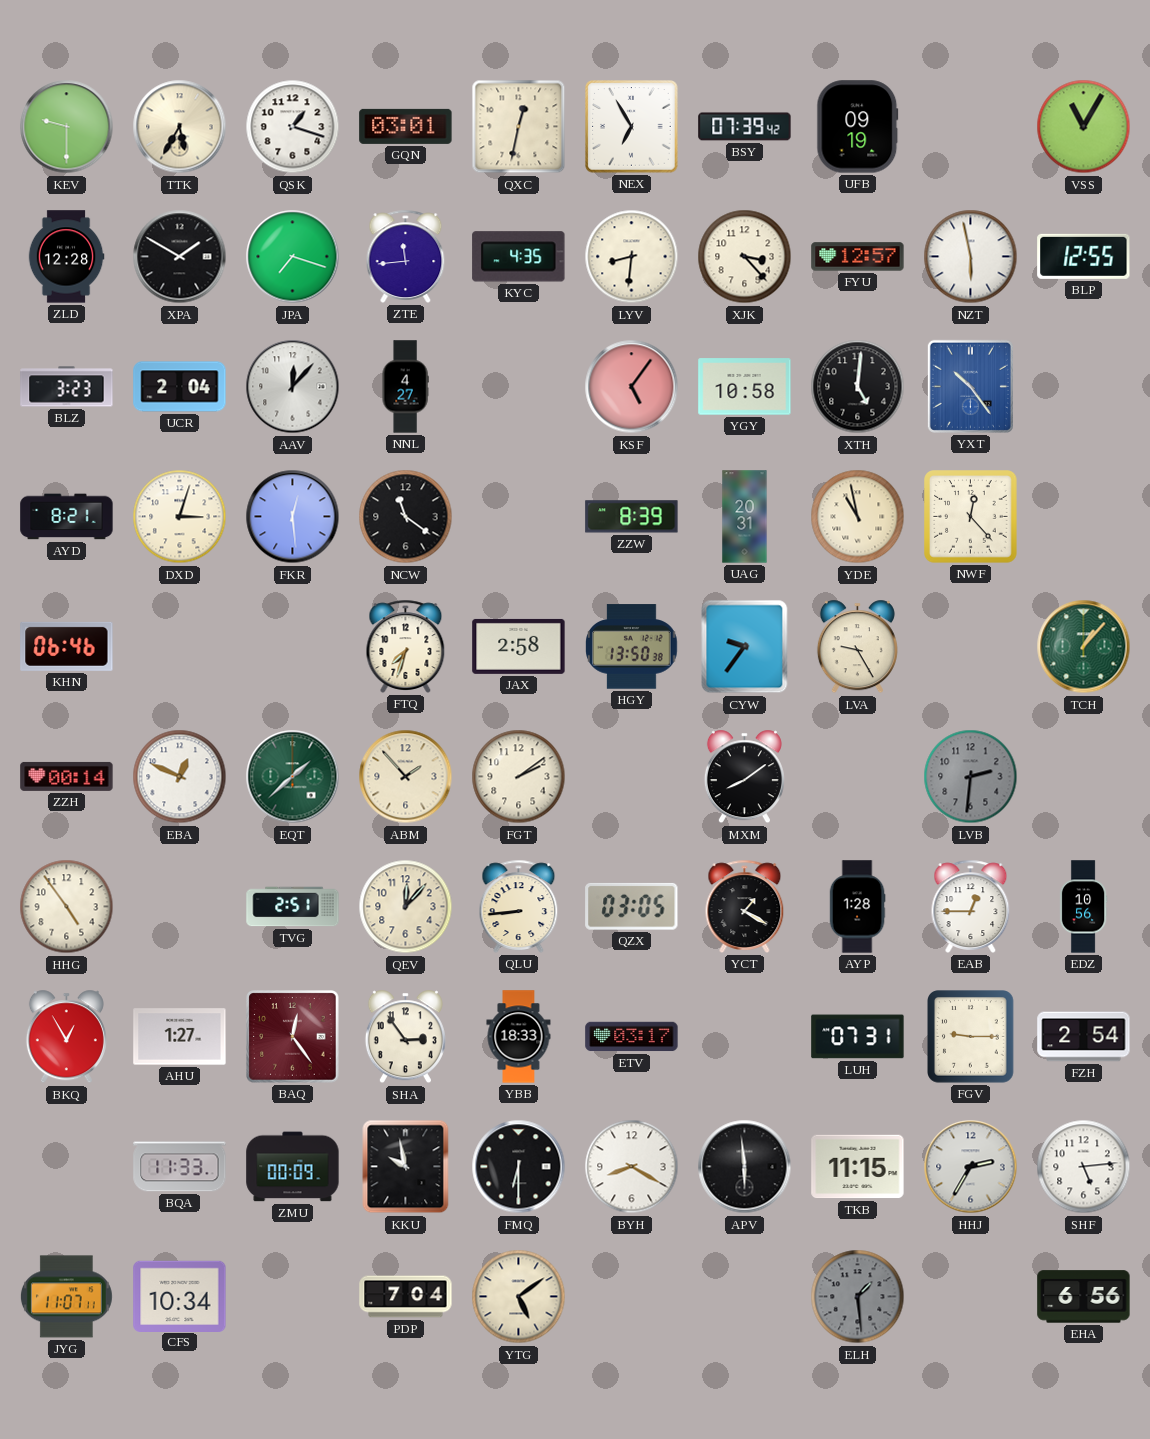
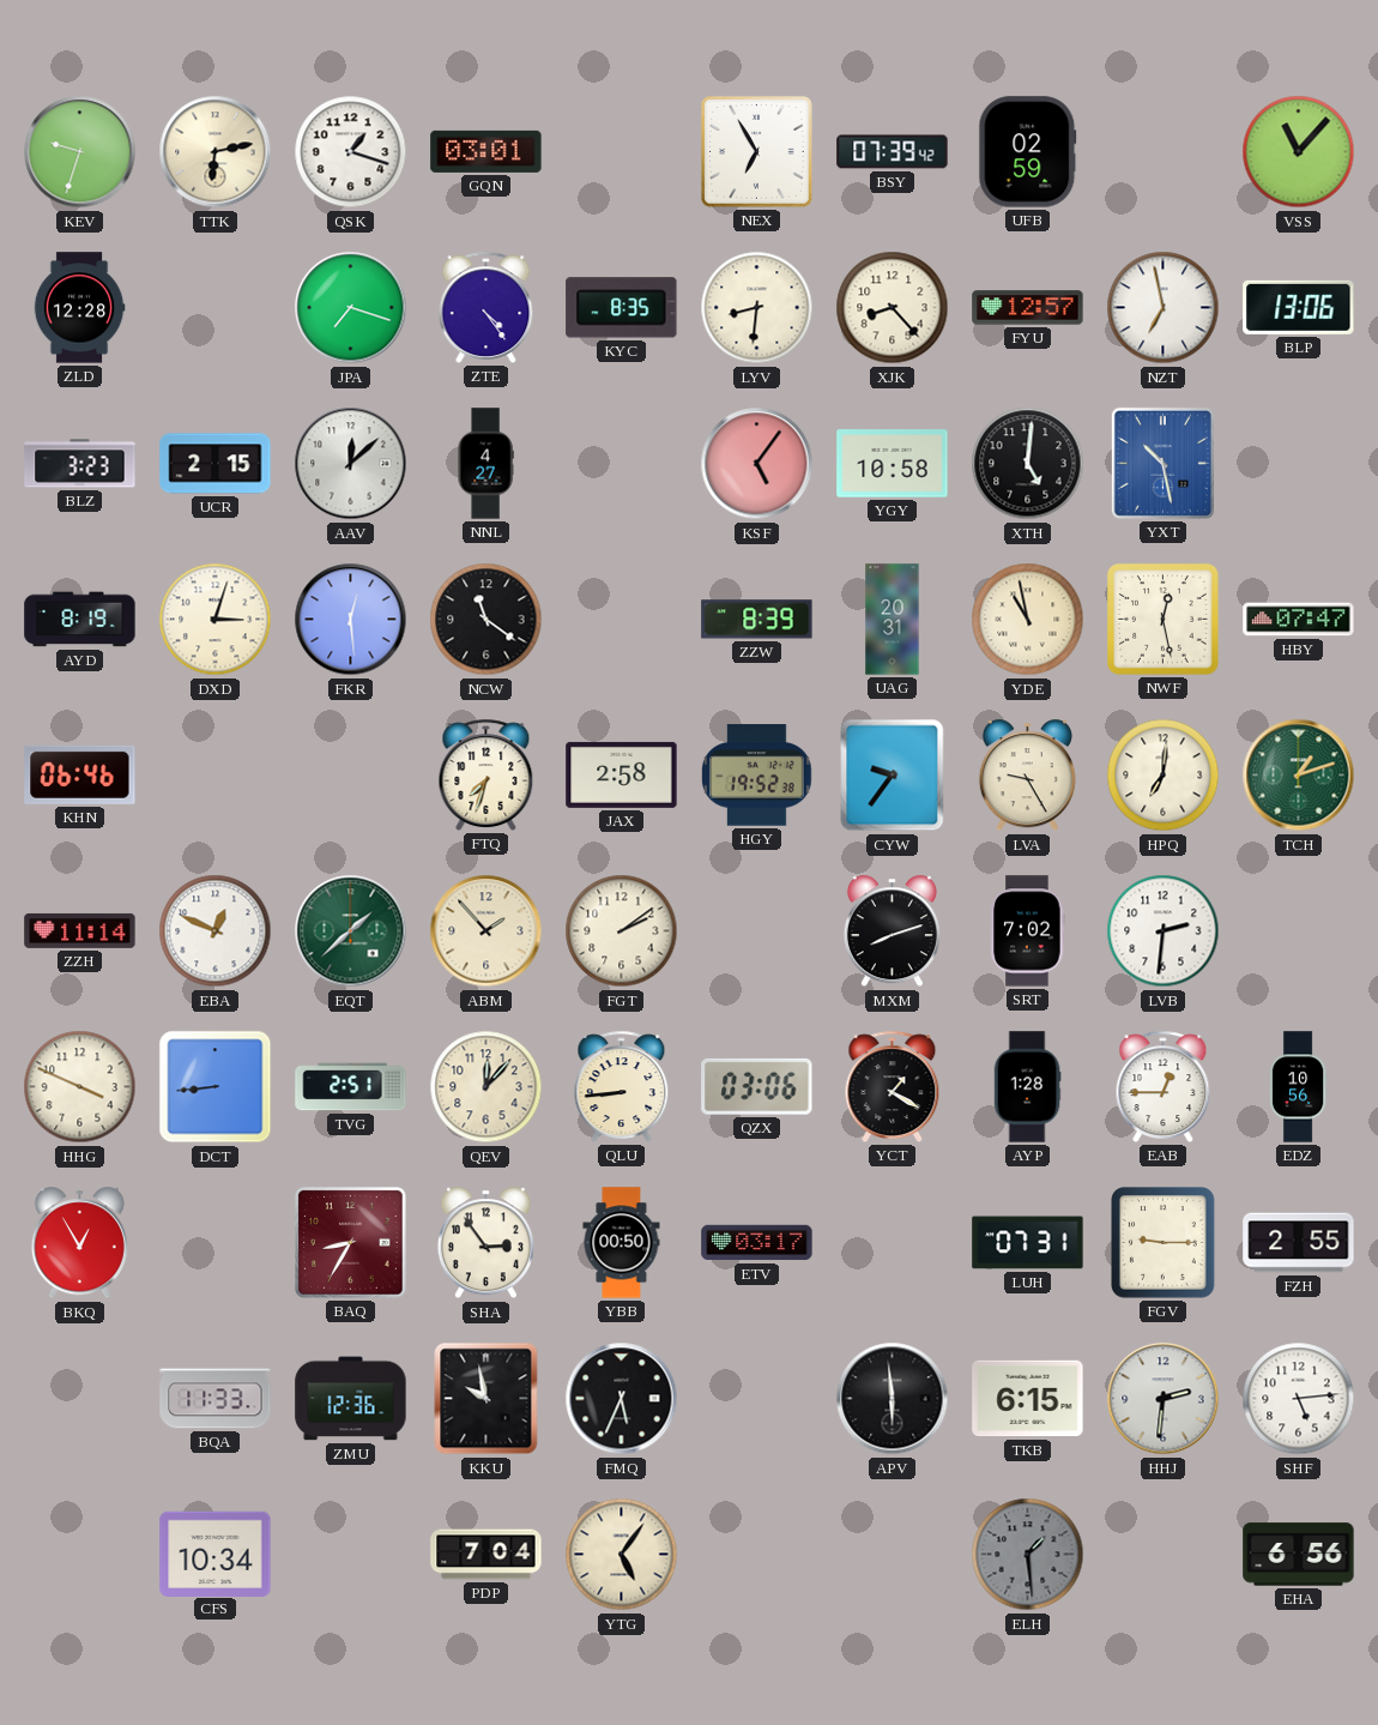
KEV: 9:30 -> 9:33
TTK: 5:35 -> 6:13
QXC: 12:32 -> none
UFB: 09:19 -> 02:59
VSS: 11:05 -> 11:07
XPA: 1:50 -> none
ZTE: 11:44 -> 4:24
KYC: 4:35 -> 8:35
XJK: 3:23 -> 8:23
NZT: 5:58 -> 6:58
BLP: 12:55 -> 13:06
UCR: 2:04 -> 2:15
AAV: 12:07 -> 12:08
YXT: 10:24 -> 10:28
AYD: 8:21 -> 8:19
NWF: 12:23 -> 12:28
HBY: none -> 07:47
HGY: 13:50 -> 19:52
HPQ: none -> 7:01
TCH: 1:07 -> 1:12
ZZH: 00:14 -> 11:14
MXM: 8:09 -> 8:12
SRT: none -> 7:02
LVB dial: grey -> white
HHG: 4:54 -> 3:49
DCT: none -> 8:44
QZX: 03:05 -> 03:06
AHU: 1:27 -> none
BAQ: 12:24 -> 8:35
YBB: 18:33 -> 00:50
FZH: 2:54 -> 2:55
ZMU: 00:09 -> 12:36
FMQ: 6:30 -> 5:34
BYH: 8:20 -> none
TKB: 11:15 -> 6:15
HHJ: 2:35 -> 2:31
JYG: 11:07 -> none
YTG: 5:09 -> 5:06
